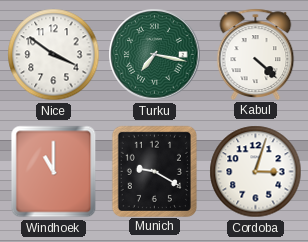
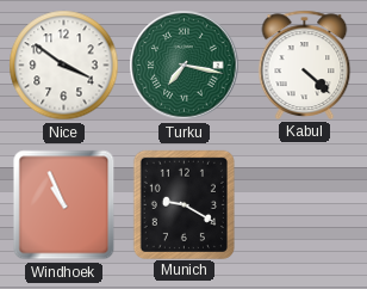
Windhoek: 11:00 -> 10:56
Cordoba: 3:03 -> none
